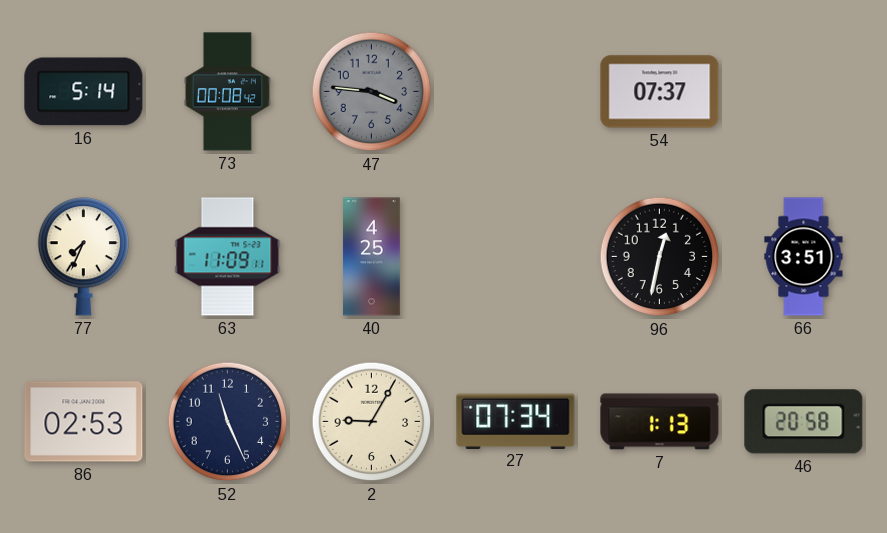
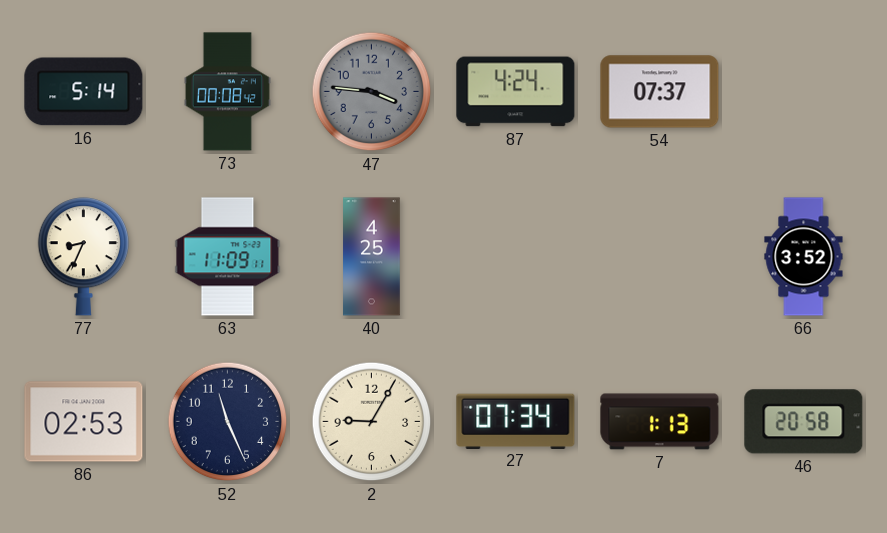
87: none -> 4:24
77: 7:34 -> 8:34
96: 12:32 -> none
66: 3:51 -> 3:52
